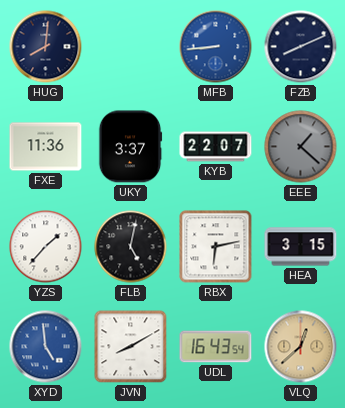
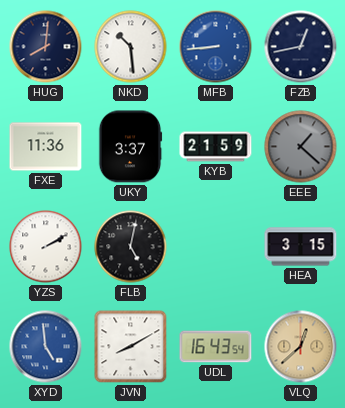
NKD: none -> 10:29
FZB: 8:11 -> 12:43
KYB: 22:07 -> 21:59
YZS: 1:37 -> 2:10
RBX: 6:13 -> none
